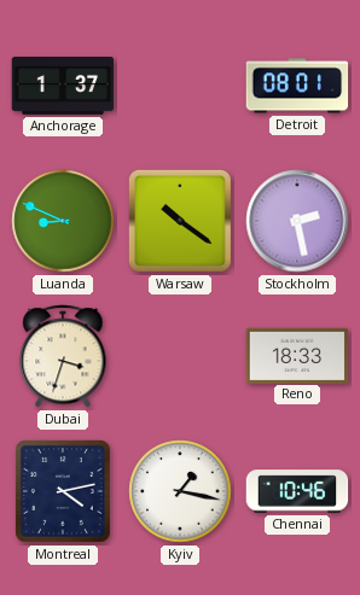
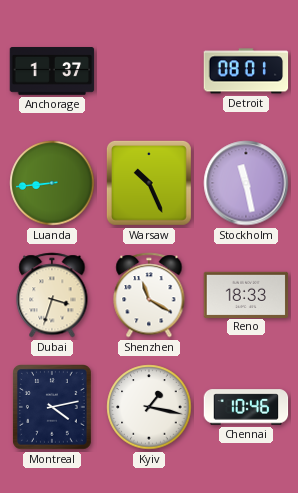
Luanda: 8:49 -> 8:44
Warsaw: 10:21 -> 10:26
Stockholm: 2:28 -> 11:28
Shenzhen: none -> 11:20
